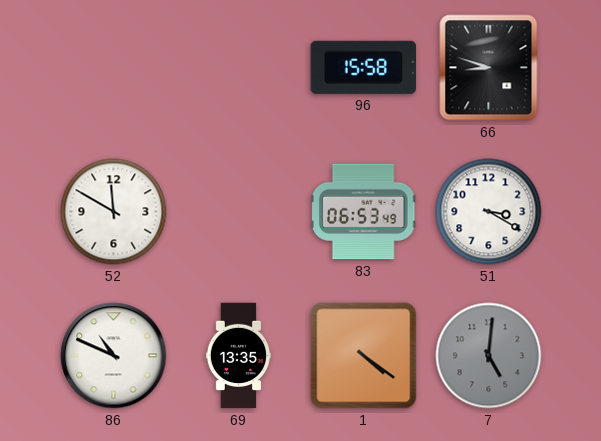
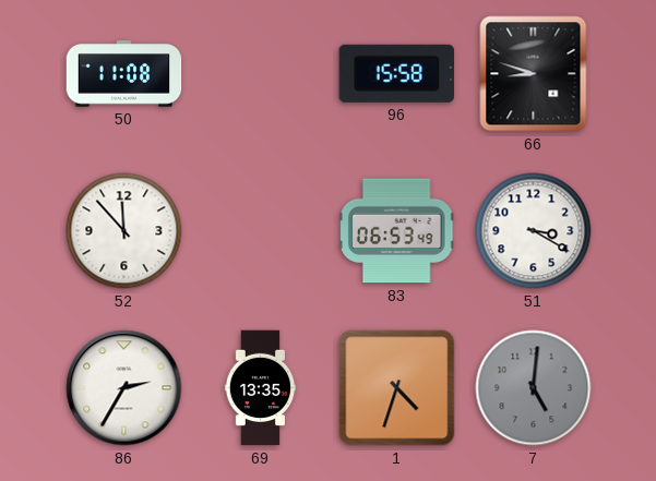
50: none -> 11:08
52: 11:50 -> 11:53
86: 10:49 -> 2:35
1: 4:21 -> 4:33
